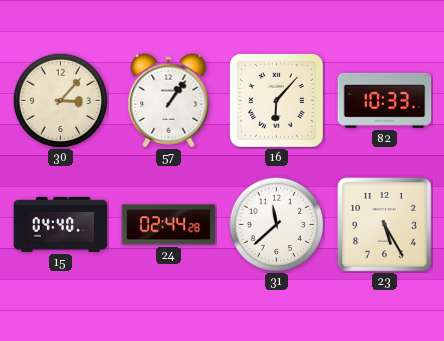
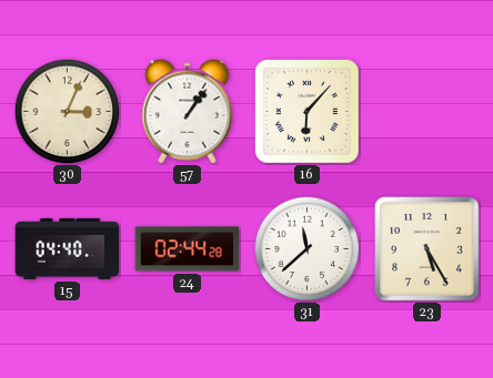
30: 3:07 -> 3:04
82: 10:33 -> none
